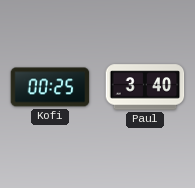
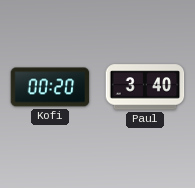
Kofi: 00:25 -> 00:20
